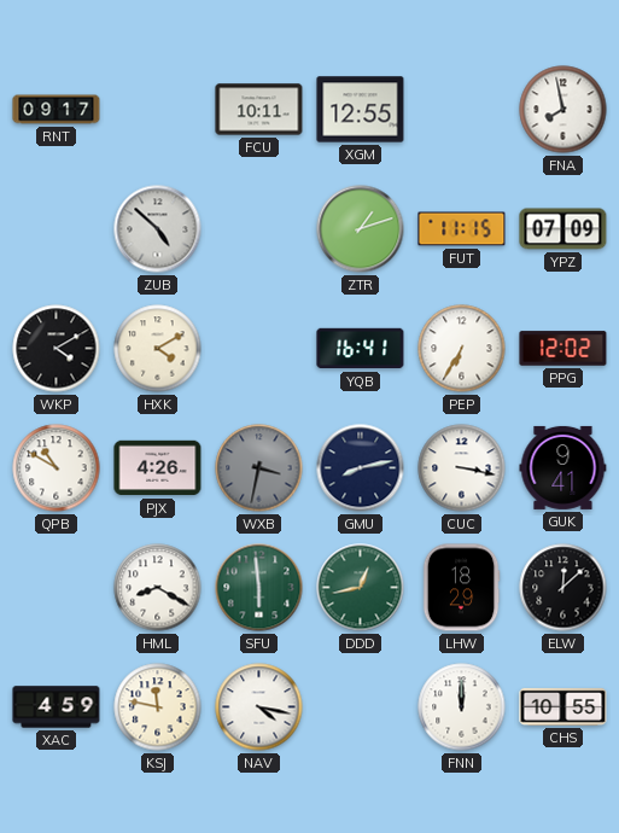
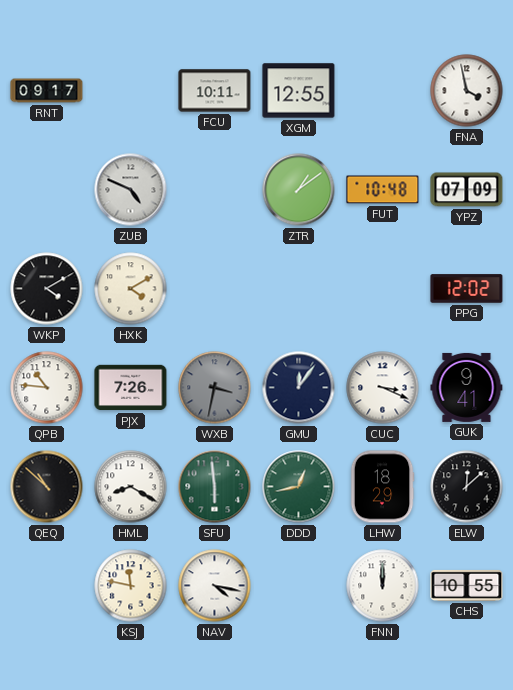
FNA: 7:58 -> 3:58
ZUB: 4:52 -> 4:49
ZTR: 1:12 -> 1:09
FUT: 11:15 -> 10:48
YQB: 16:41 -> none
PEP: 6:35 -> none
QPB: 10:50 -> 10:46
PJX: 4:26 -> 7:26
GMU: 8:13 -> 12:06
CUC: 3:17 -> 3:19
QEQ: none -> 10:52
XAC: 4:59 -> none
